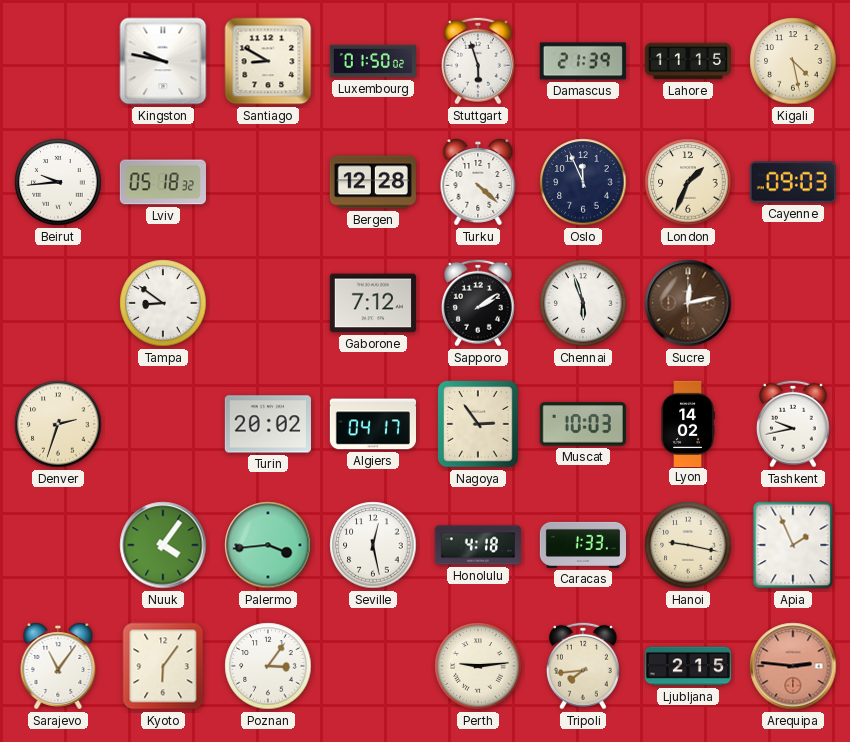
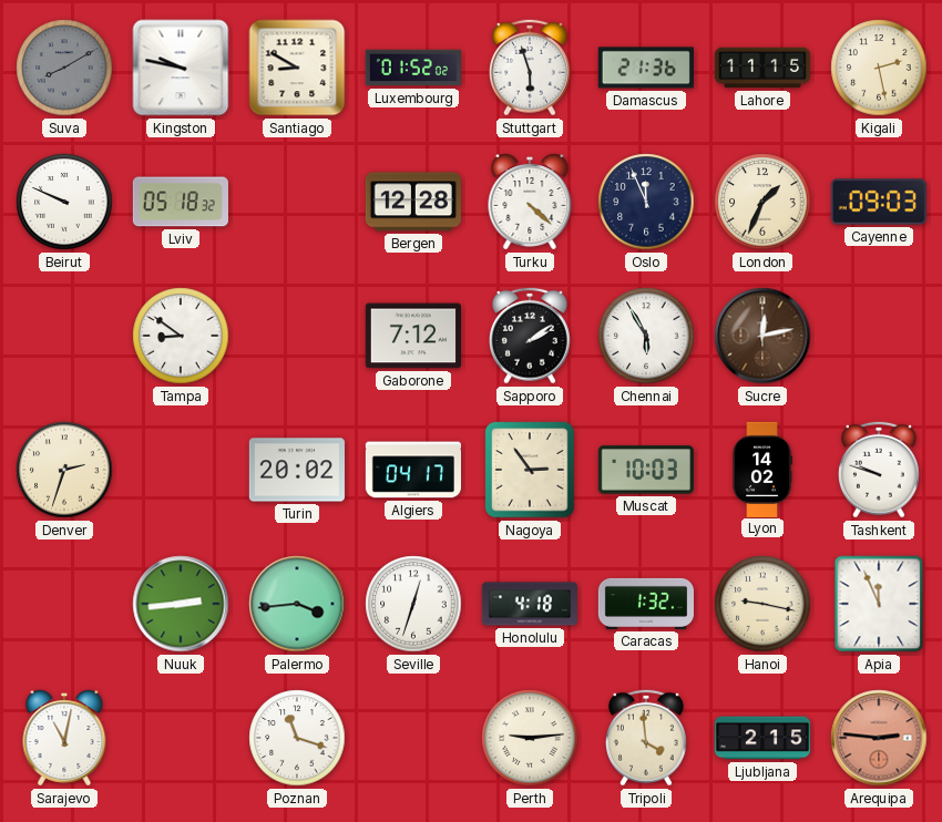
Suva: none -> 8:10
Luxembourg: 01:50 -> 01:52
Damascus: 21:39 -> 21:36
Kigali: 4:28 -> 2:28
Beirut: 9:44 -> 9:49
Chennai: 5:57 -> 5:55
Tashkent: 9:43 -> 9:48
Nuuk: 4:06 -> 2:44
Seville: 12:28 -> 12:33
Caracas: 1:33 -> 1:32
Apia: 1:56 -> 11:56
Sarajevo: 11:06 -> 11:02
Kyoto: 6:06 -> none
Poznan: 3:06 -> 11:18
Tripoli: 7:44 -> 3:59
